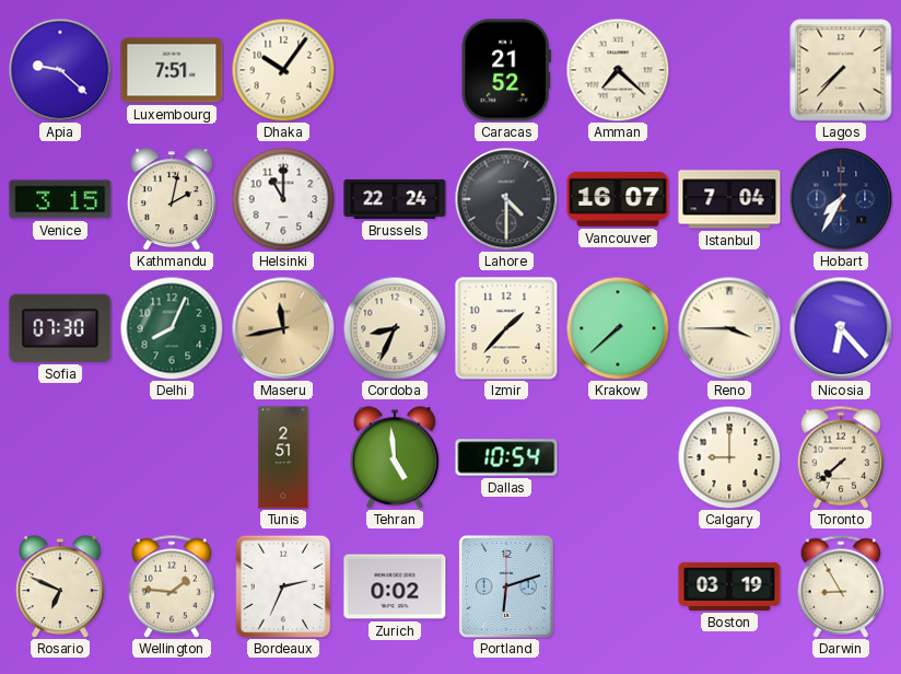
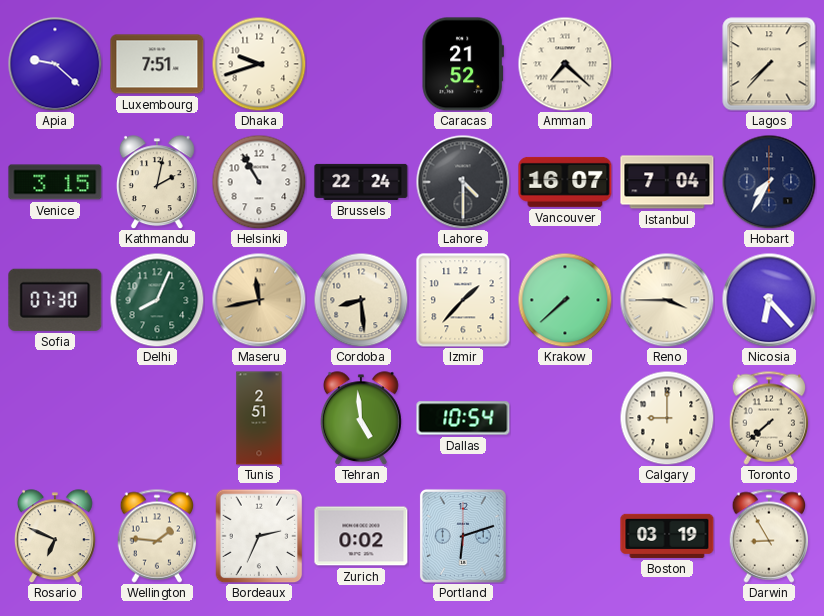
Dhaka: 10:06 -> 9:42
Helsinki: 11:00 -> 10:55
Cordoba: 8:34 -> 8:29
